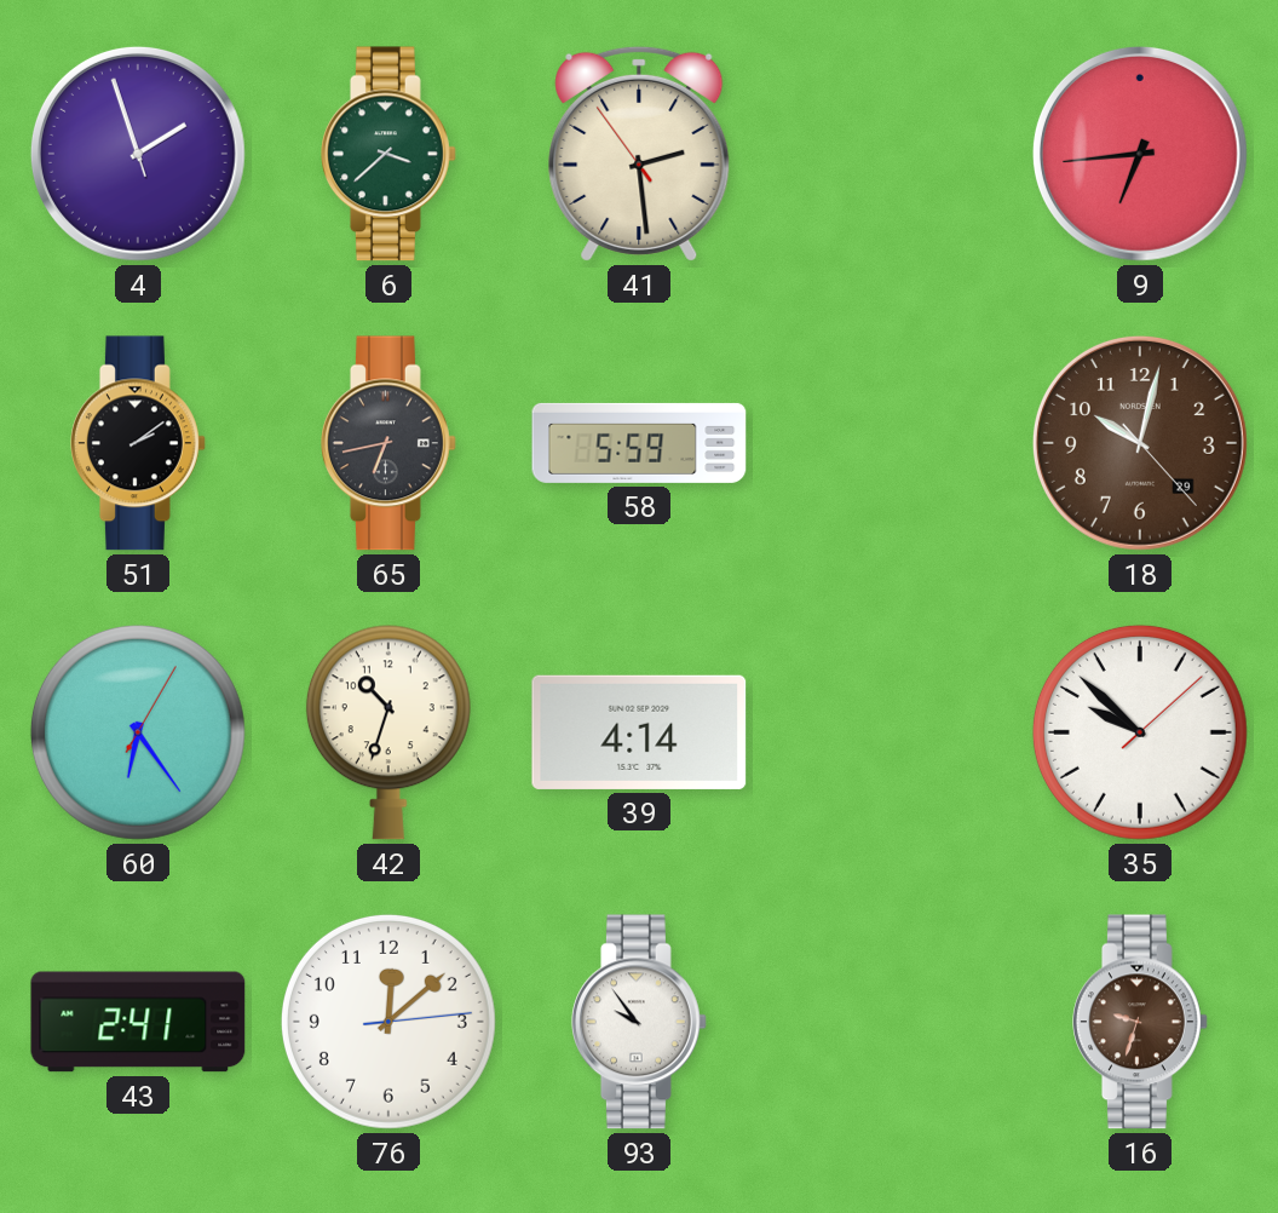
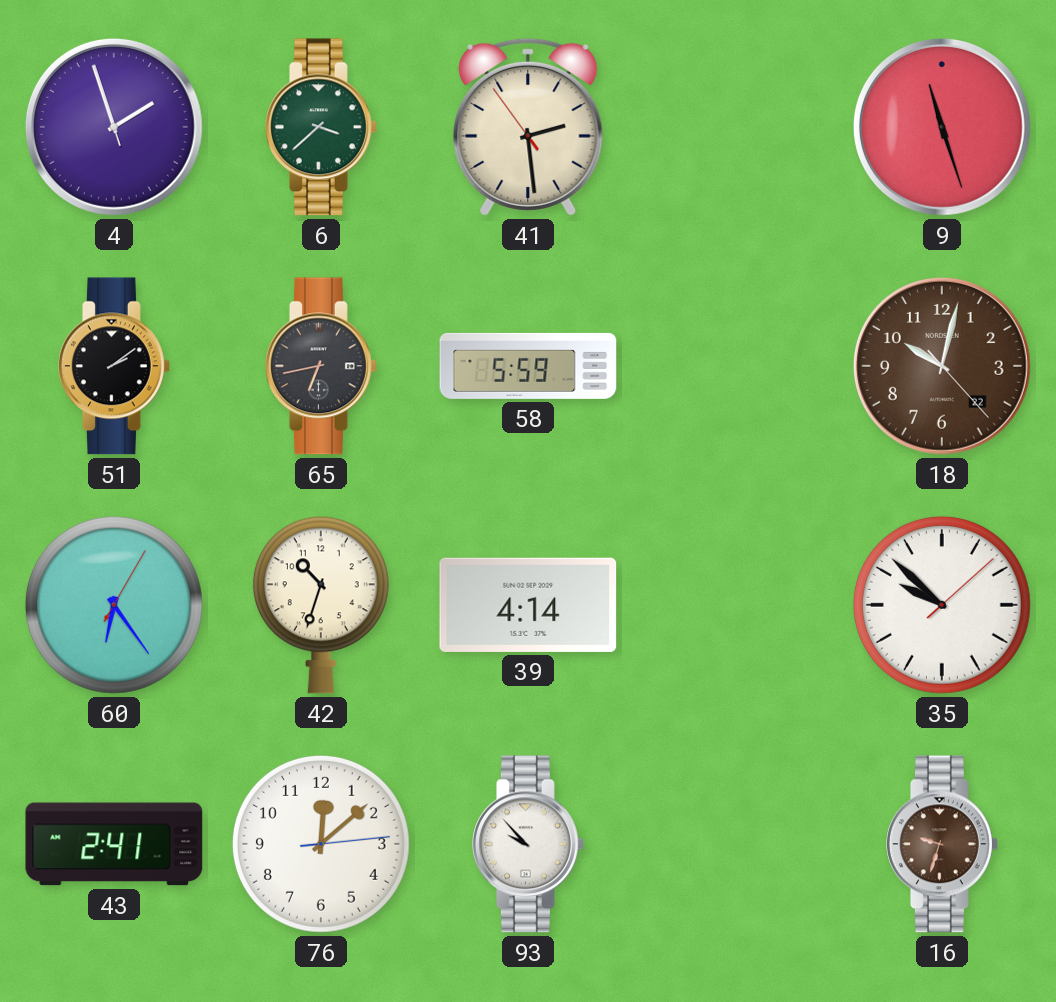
9: 6:44 -> 11:27
18 date: 29 -> 22
93: 9:54 -> 9:53
